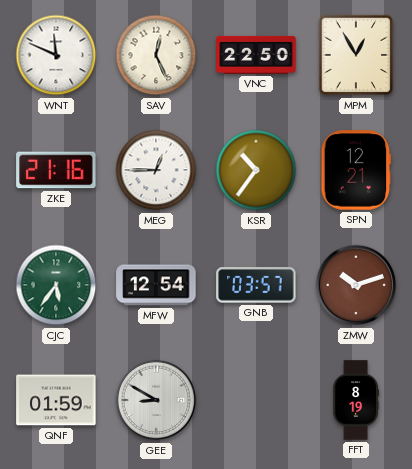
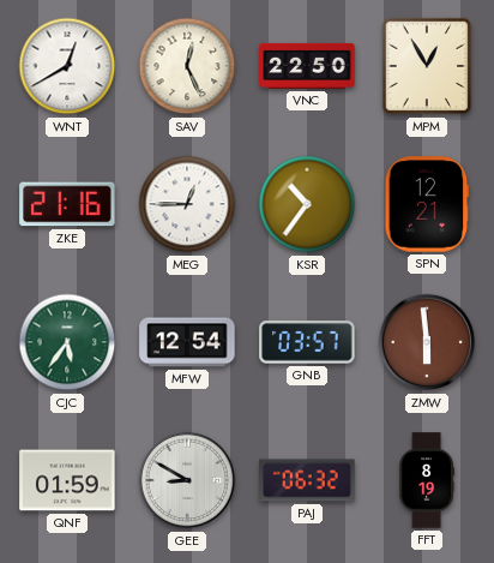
WNT: 11:49 -> 12:40
ZMW: 10:12 -> 5:59
PAJ: none -> 06:32
